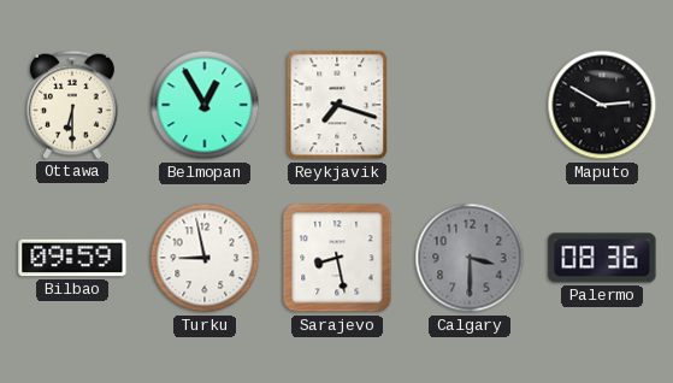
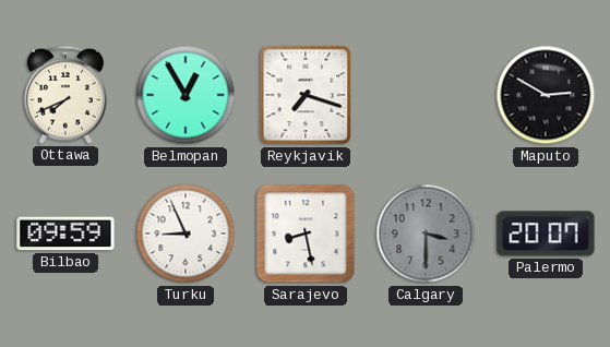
Ottawa: 6:30 -> 7:41
Turku: 8:58 -> 8:56
Palermo: 08:36 -> 20:07
